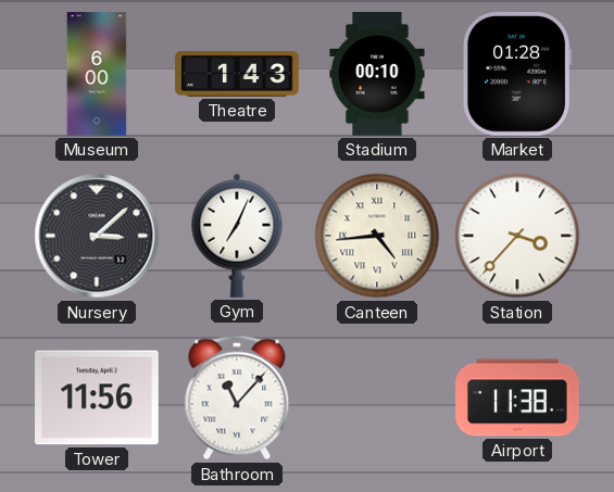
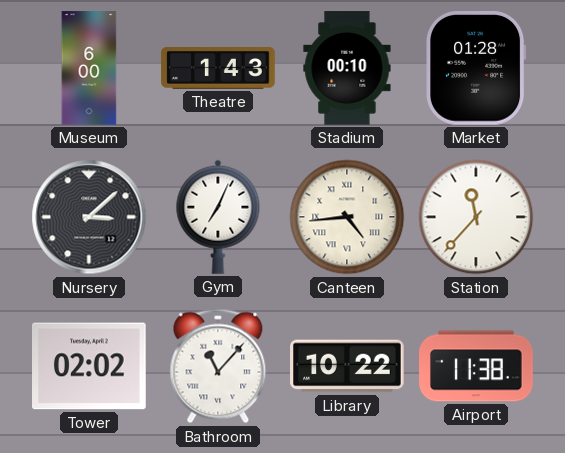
Station: 3:37 -> 11:37
Tower: 11:56 -> 02:02
Library: none -> 10:22
